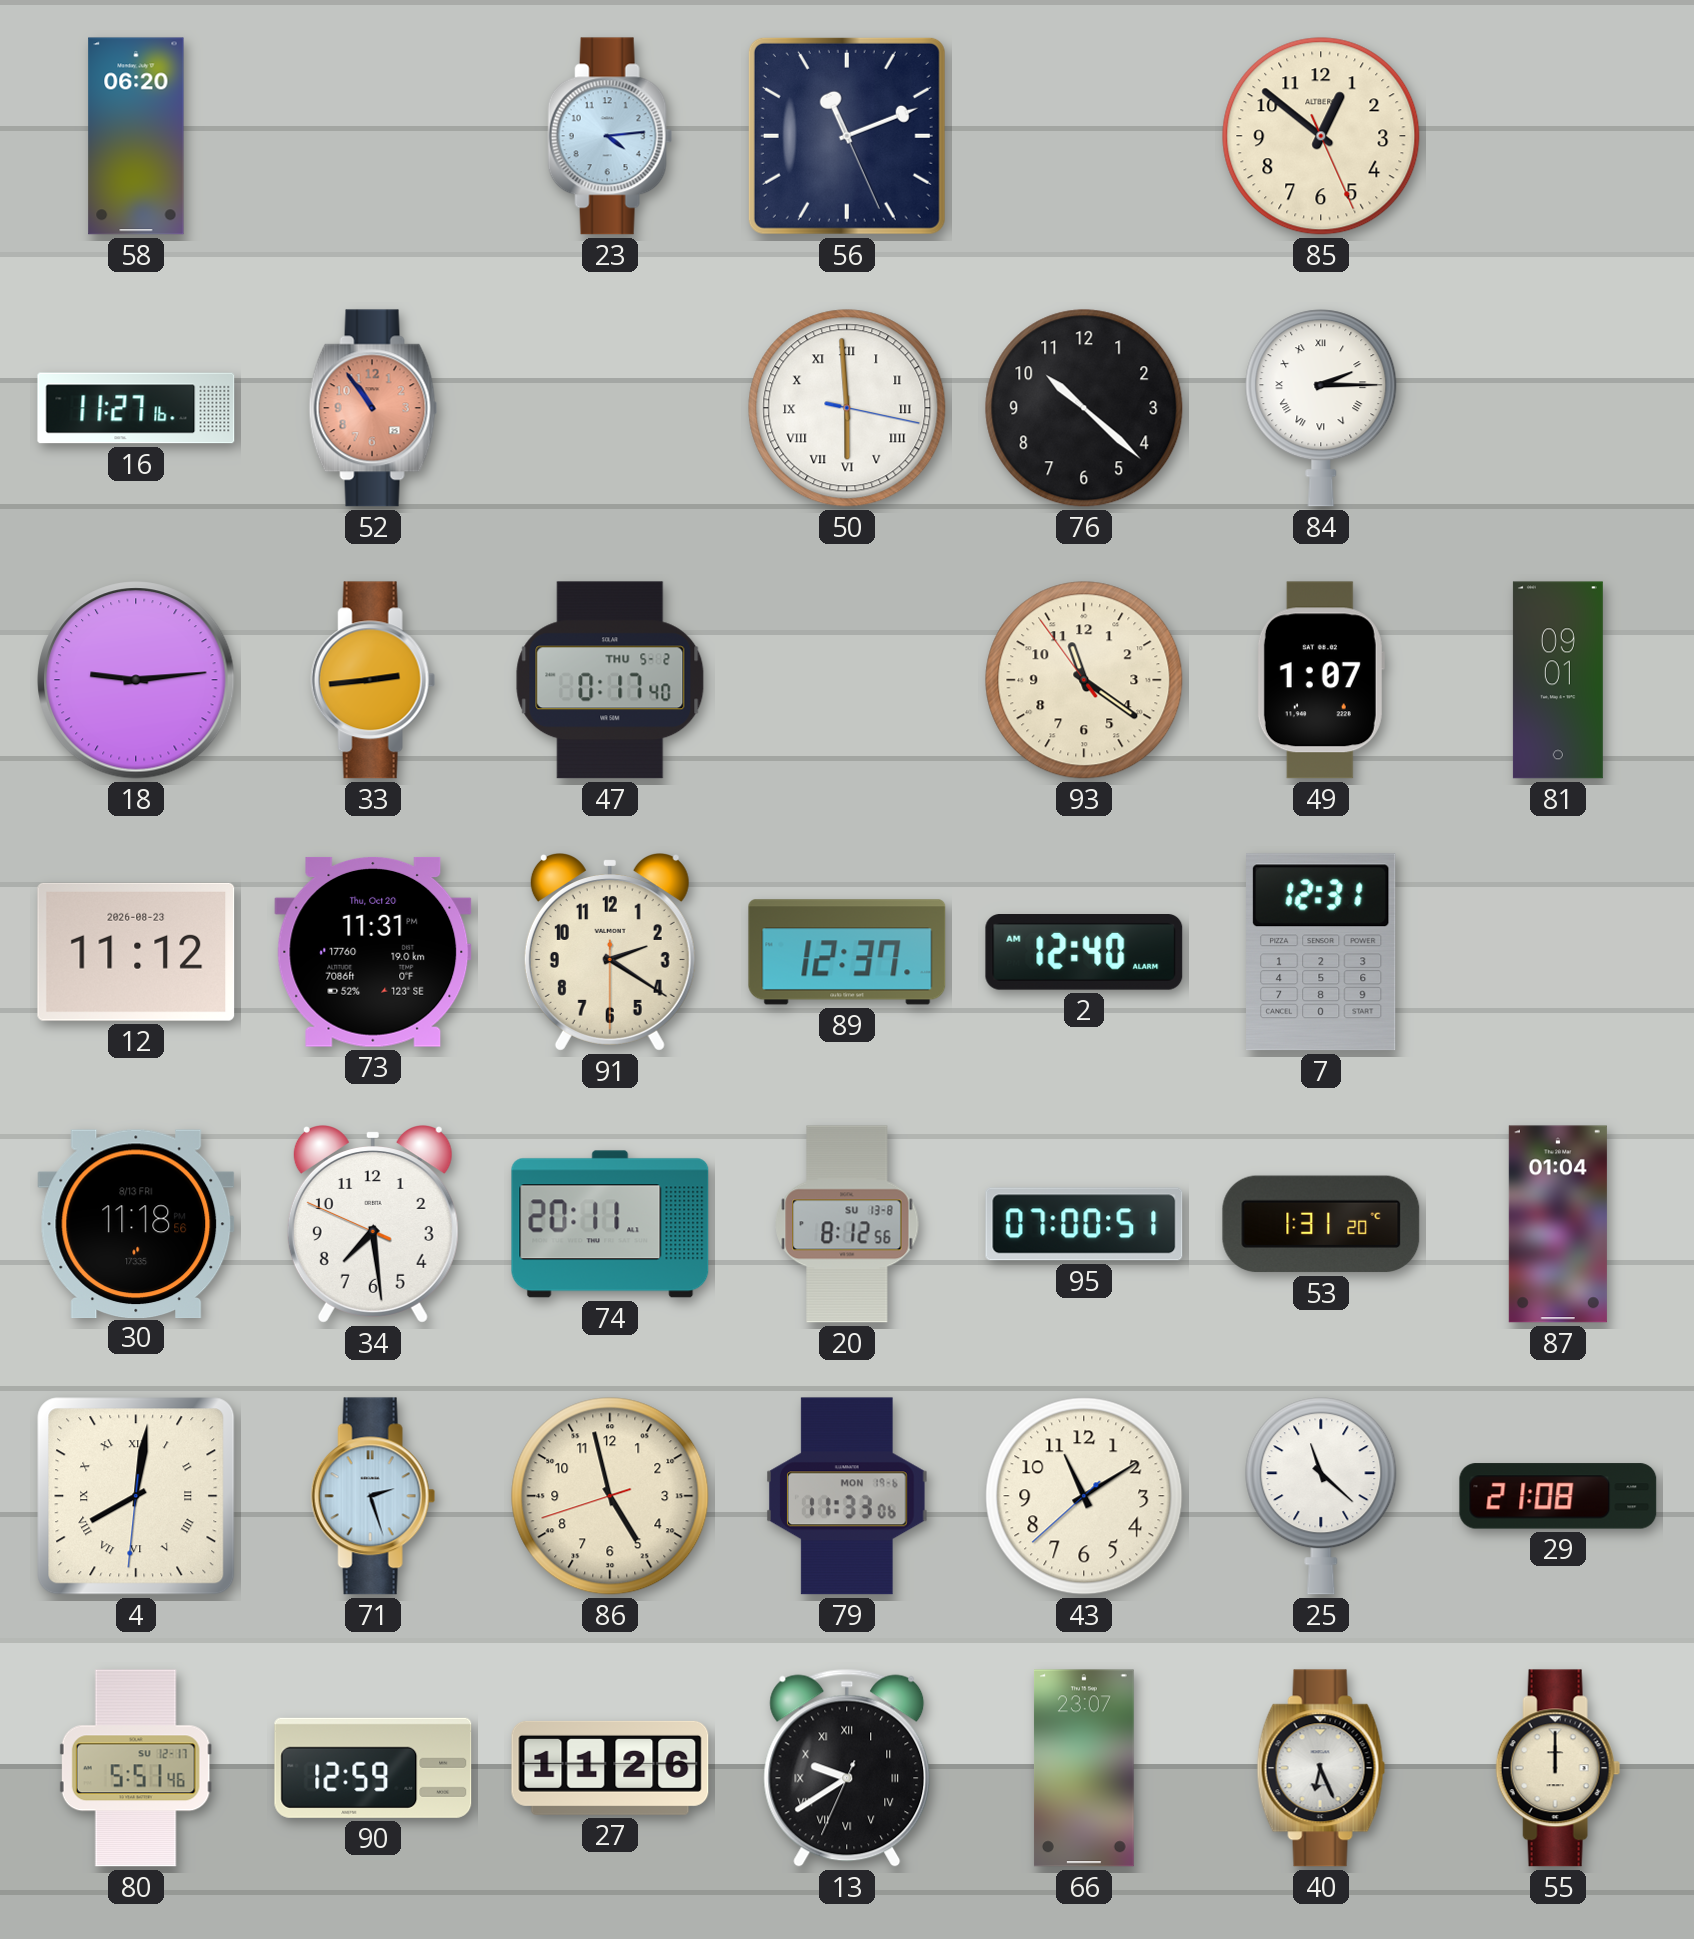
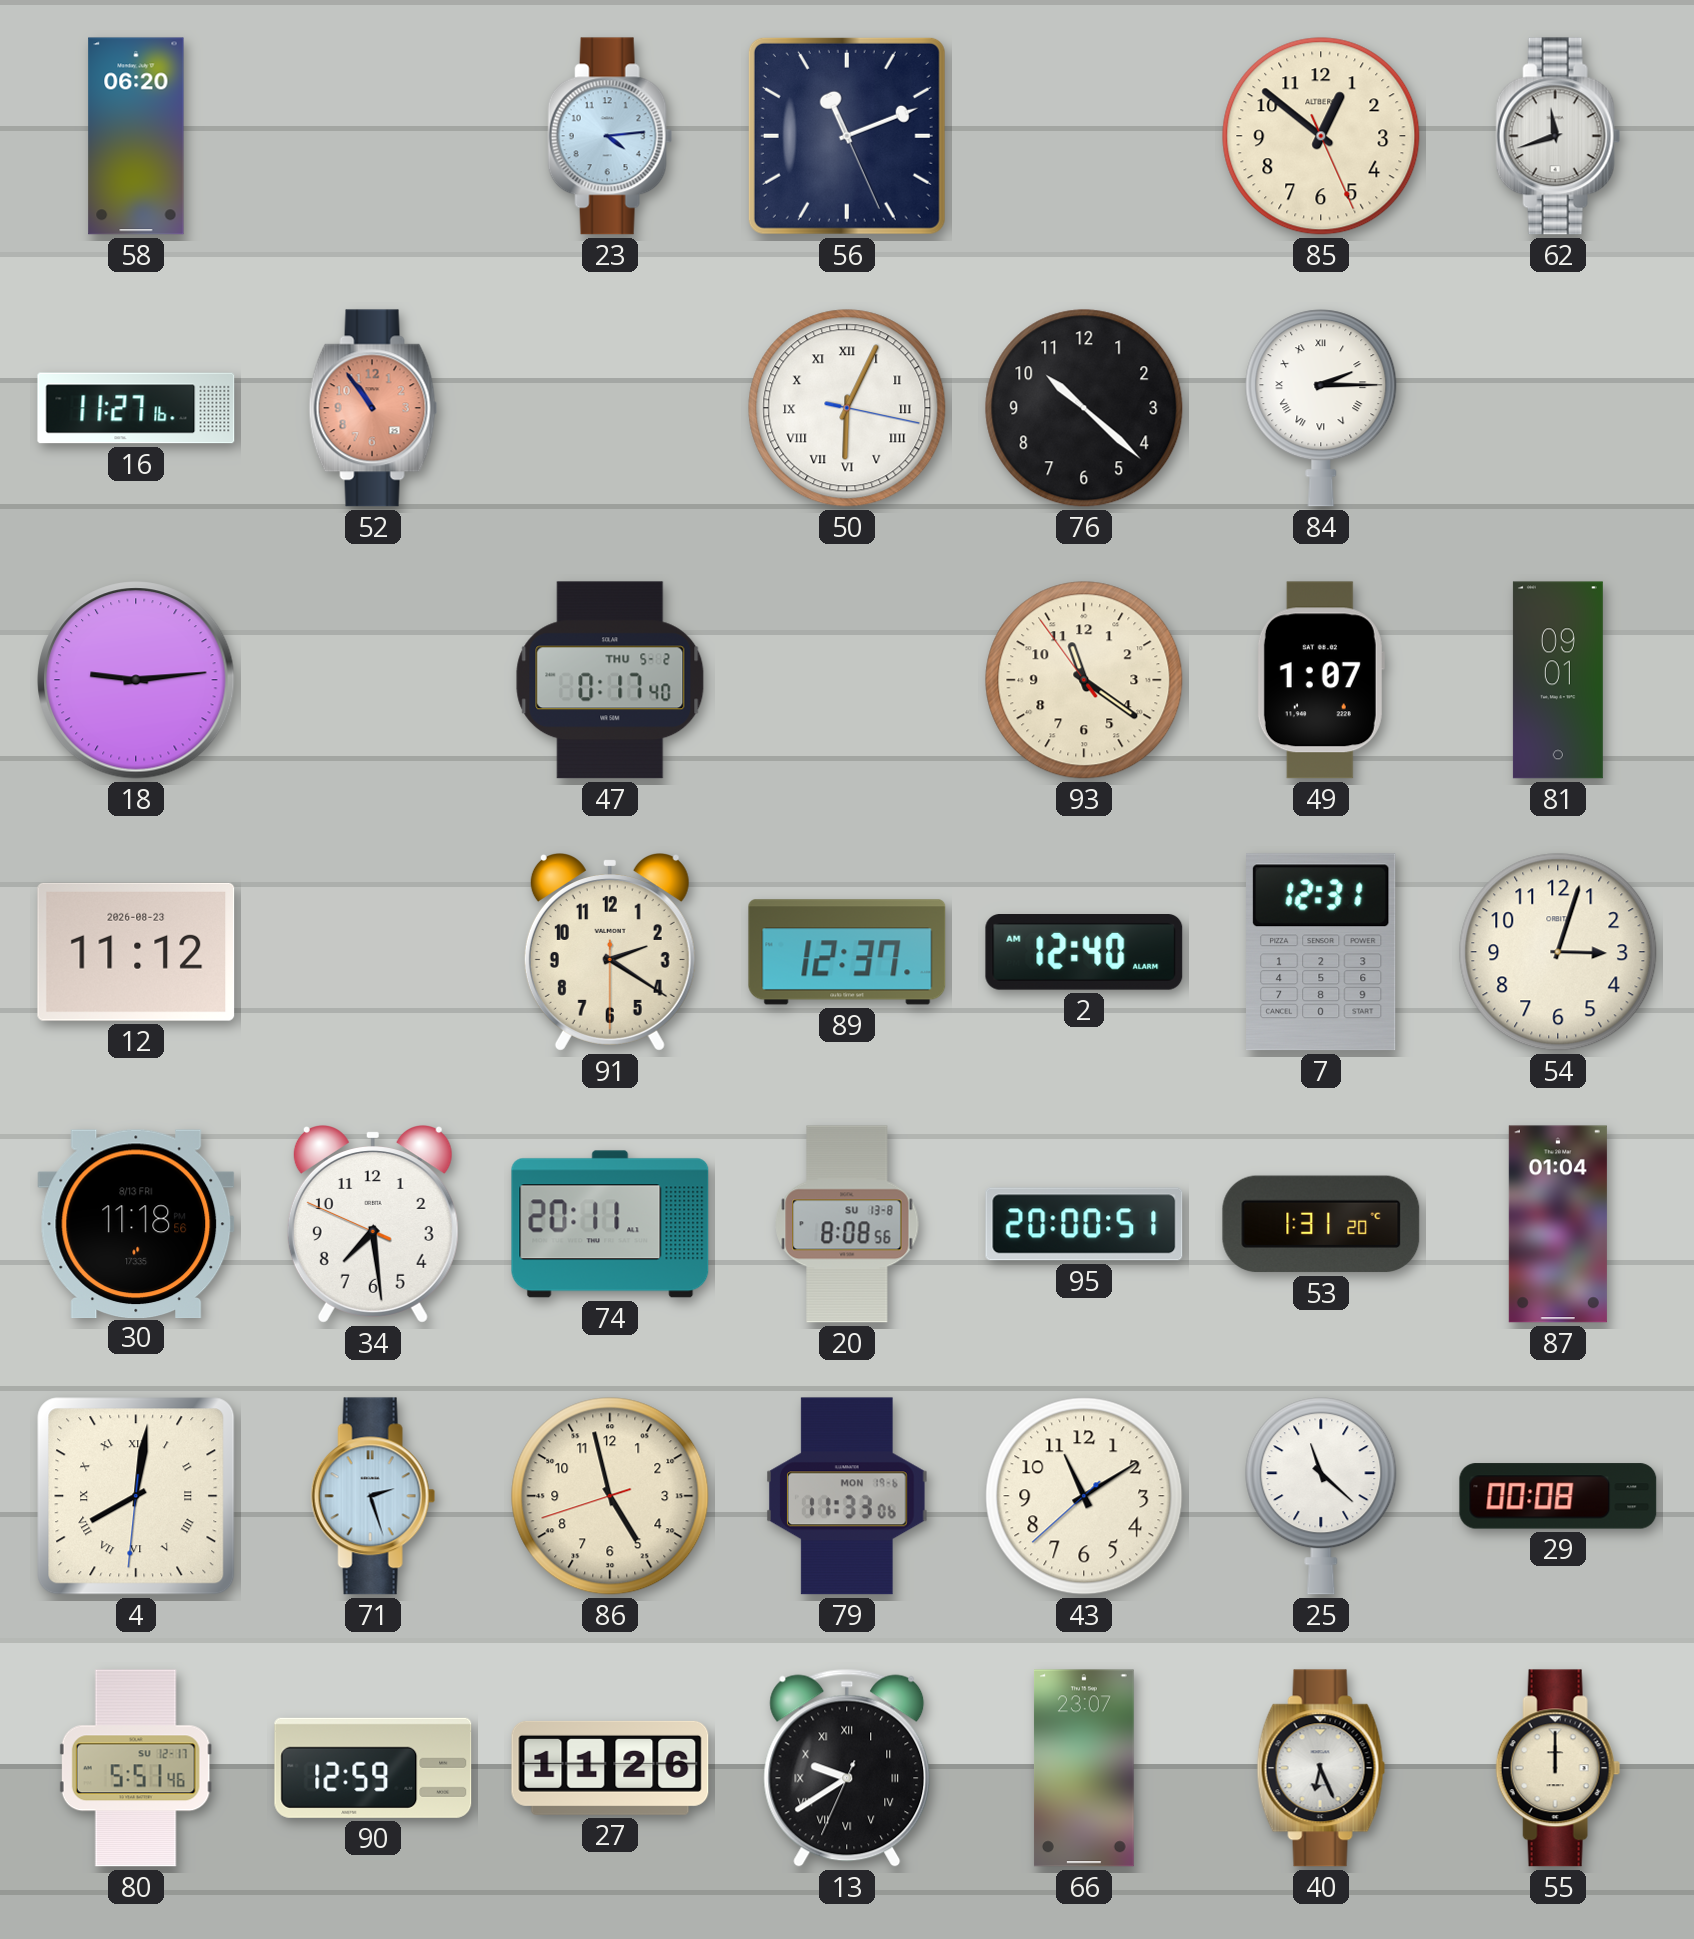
62: none -> 11:42
50: 5:59 -> 6:04
33: 2:44 -> none
73: 11:31 -> none
54: none -> 3:03
20: 8:12 -> 8:08
95: 07:00 -> 20:00
29: 21:08 -> 00:08
